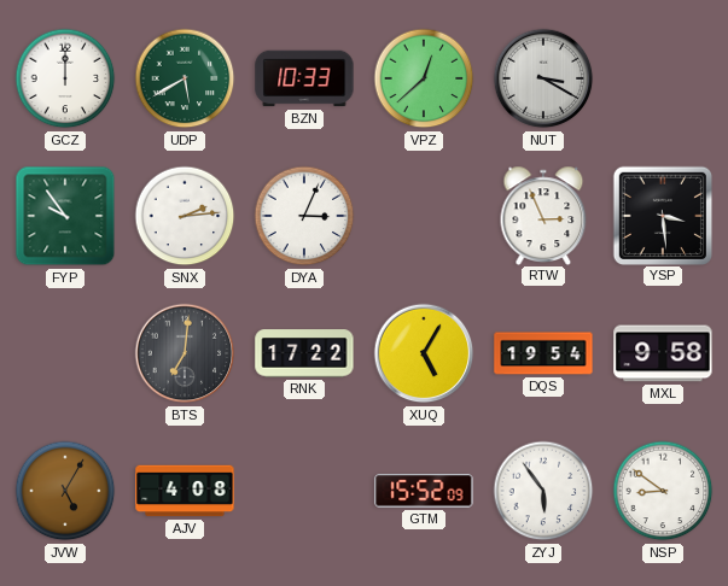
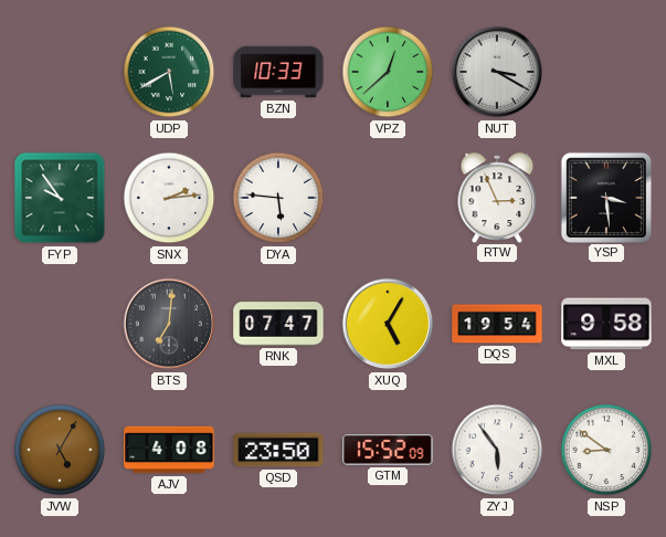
GCZ: 12:00 -> none
DYA: 3:04 -> 5:46
RNK: 17:22 -> 07:47
QSD: none -> 23:50
